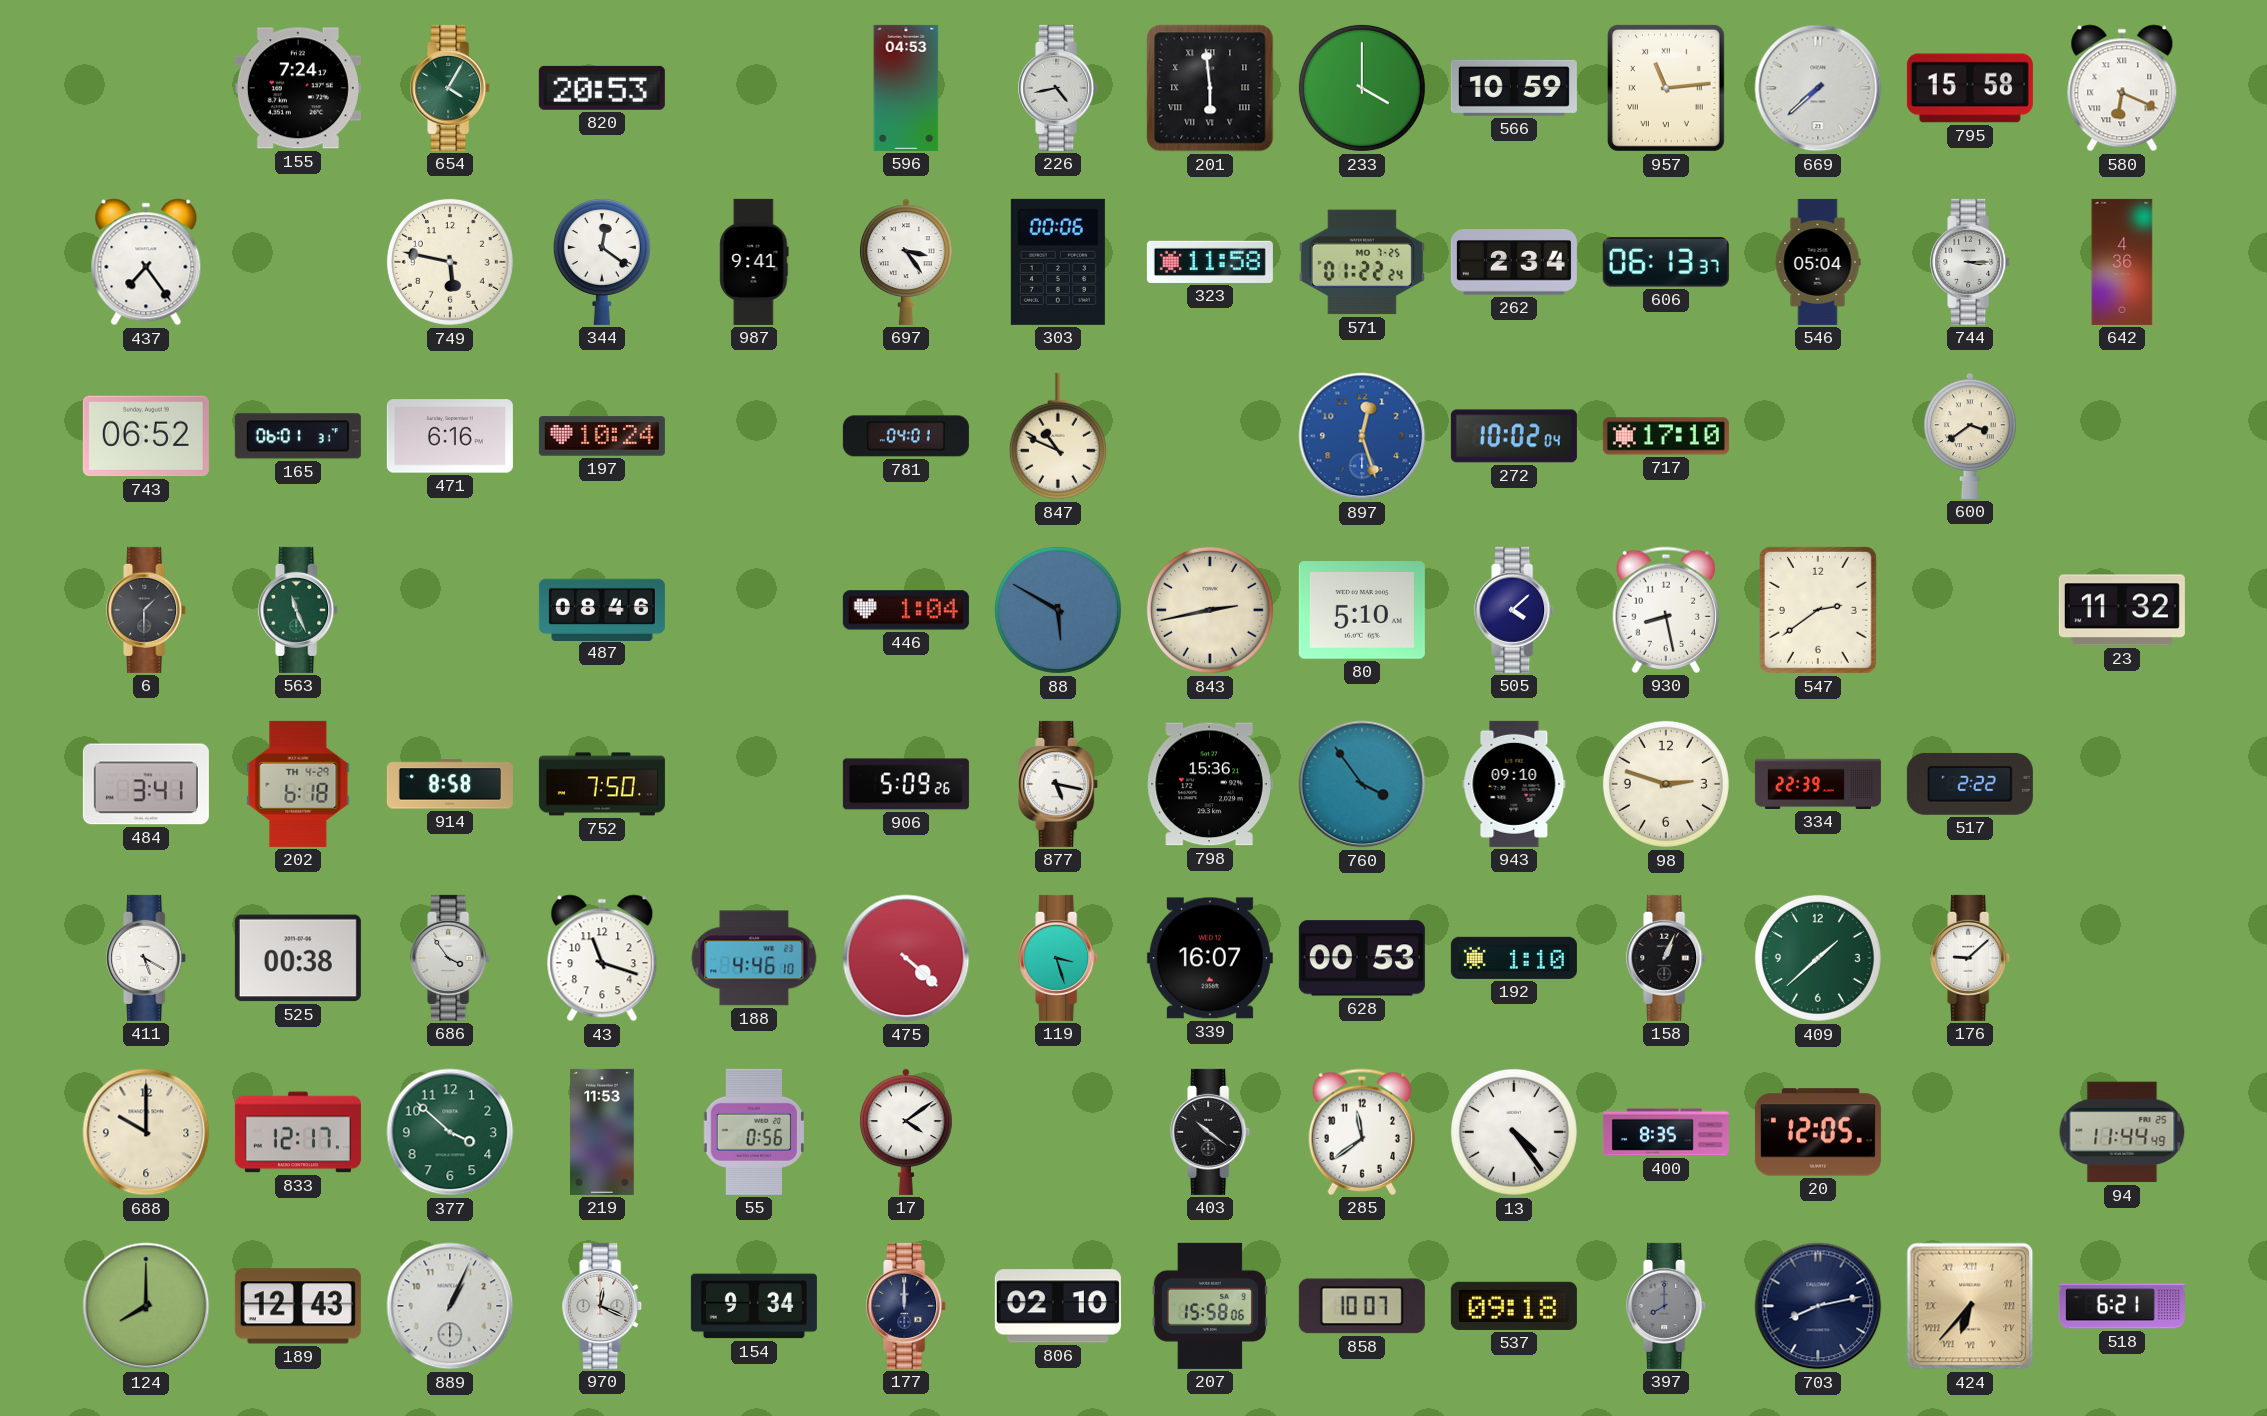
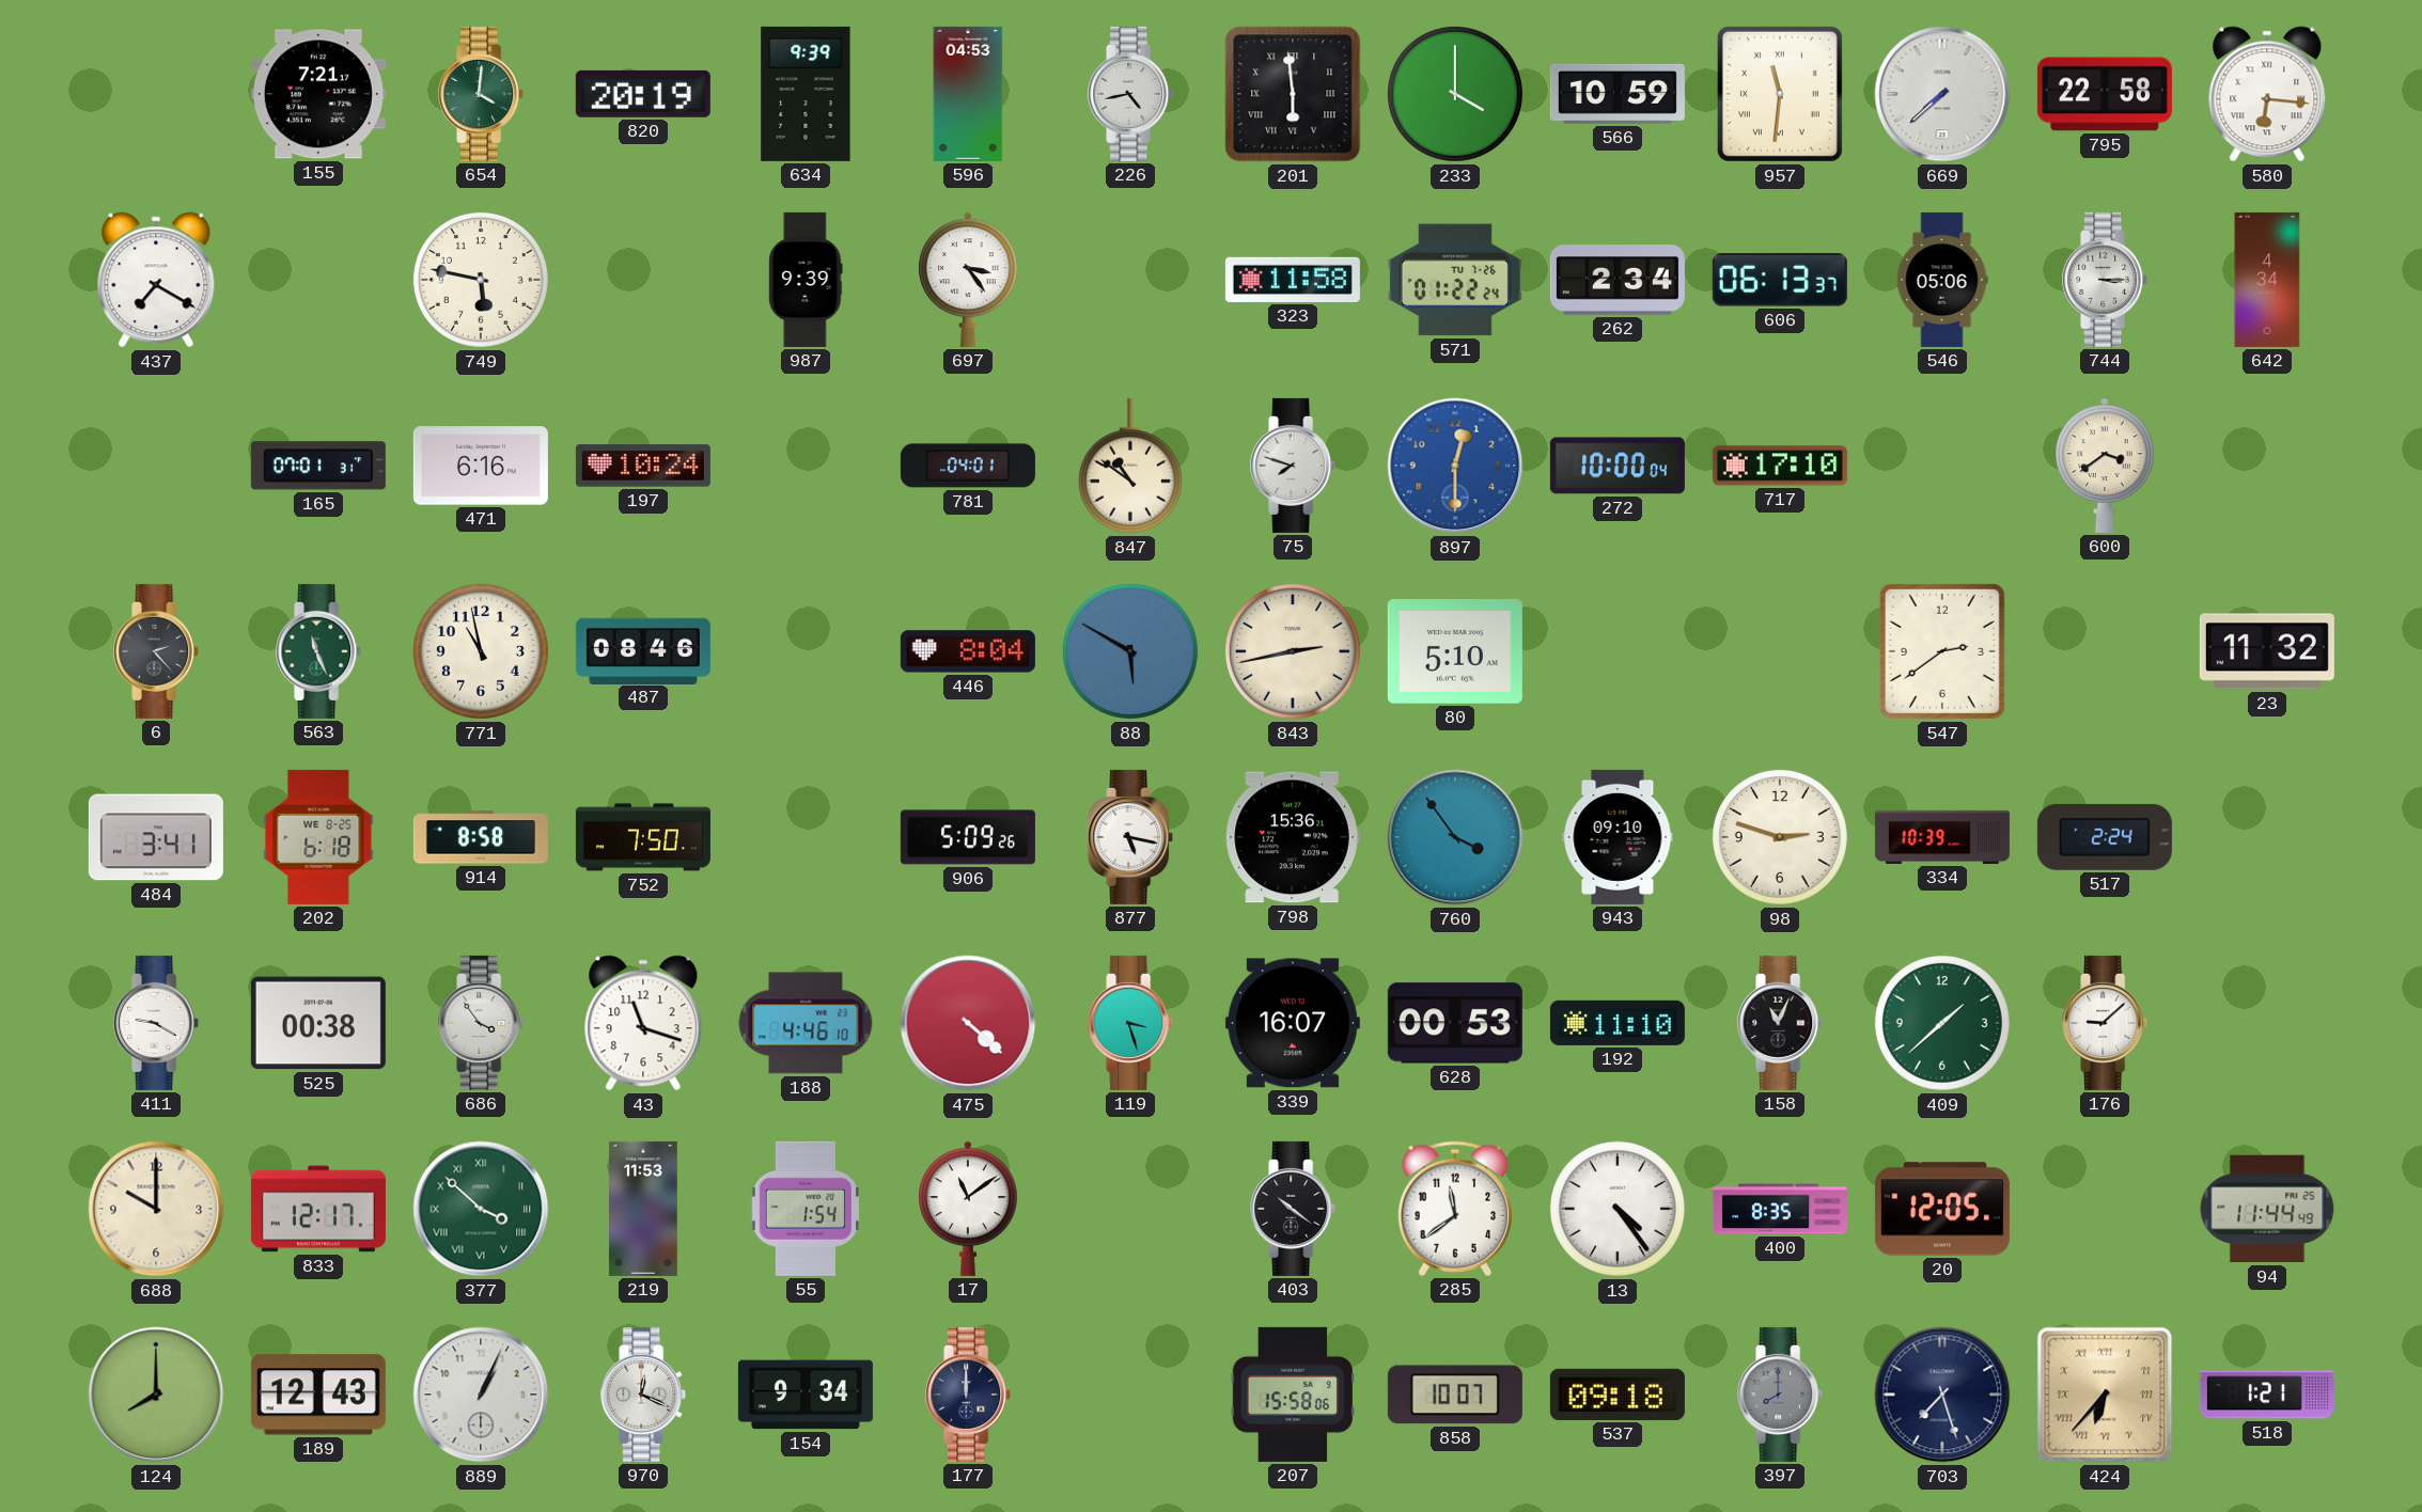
155: 7:24 -> 7:21
654: 4:05 -> 4:01
820: 20:53 -> 20:19
634: none -> 9:39
957: 11:14 -> 11:31
795: 15:58 -> 22:58
580: 6:19 -> 6:16
437: 7:24 -> 7:20
344: 12:21 -> none
987: 9:41 -> 9:39
303: 00:06 -> none
571 date: MO 7-25 -> TU 7-26
546: 05:04 -> 05:06
642: 4:36 -> 4:34
743: 06:52 -> none
165: 06:01 -> 07:01
847: 10:49 -> 10:51
75: none -> 7:48
897: 12:27 -> 12:30
272: 10:02 -> 10:00
6: 1:30 -> 2:23
771: none -> 10:58
446: 1:04 -> 8:04
505: 4:08 -> none
930: 8:28 -> none
202 date: TH 4-29 -> WE 8-25
334: 22:39 -> 10:39
517: 2:22 -> 2:24
411: 5:20 -> 9:20
192: 1:10 -> 11:10
158: 1:04 -> 11:04
377 numerals: Arabic -> Roman
55: 0:56 -> 1:54
17: 4:09 -> 11:09
806: 02:10 -> none
703: 8:13 -> 7:27
518: 6:21 -> 1:21
